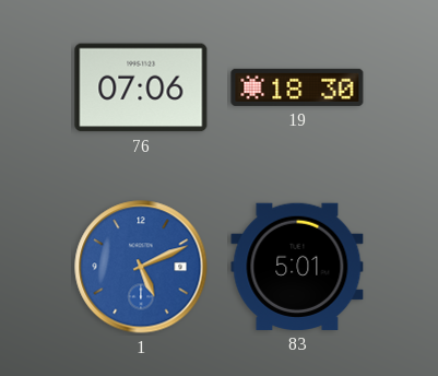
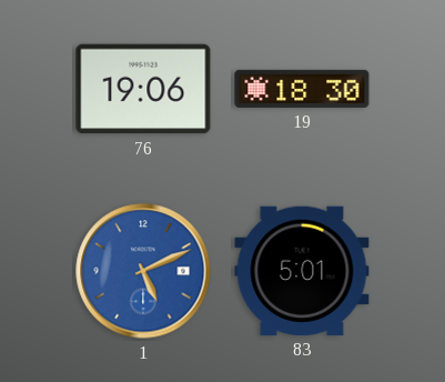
76: 07:06 -> 19:06
